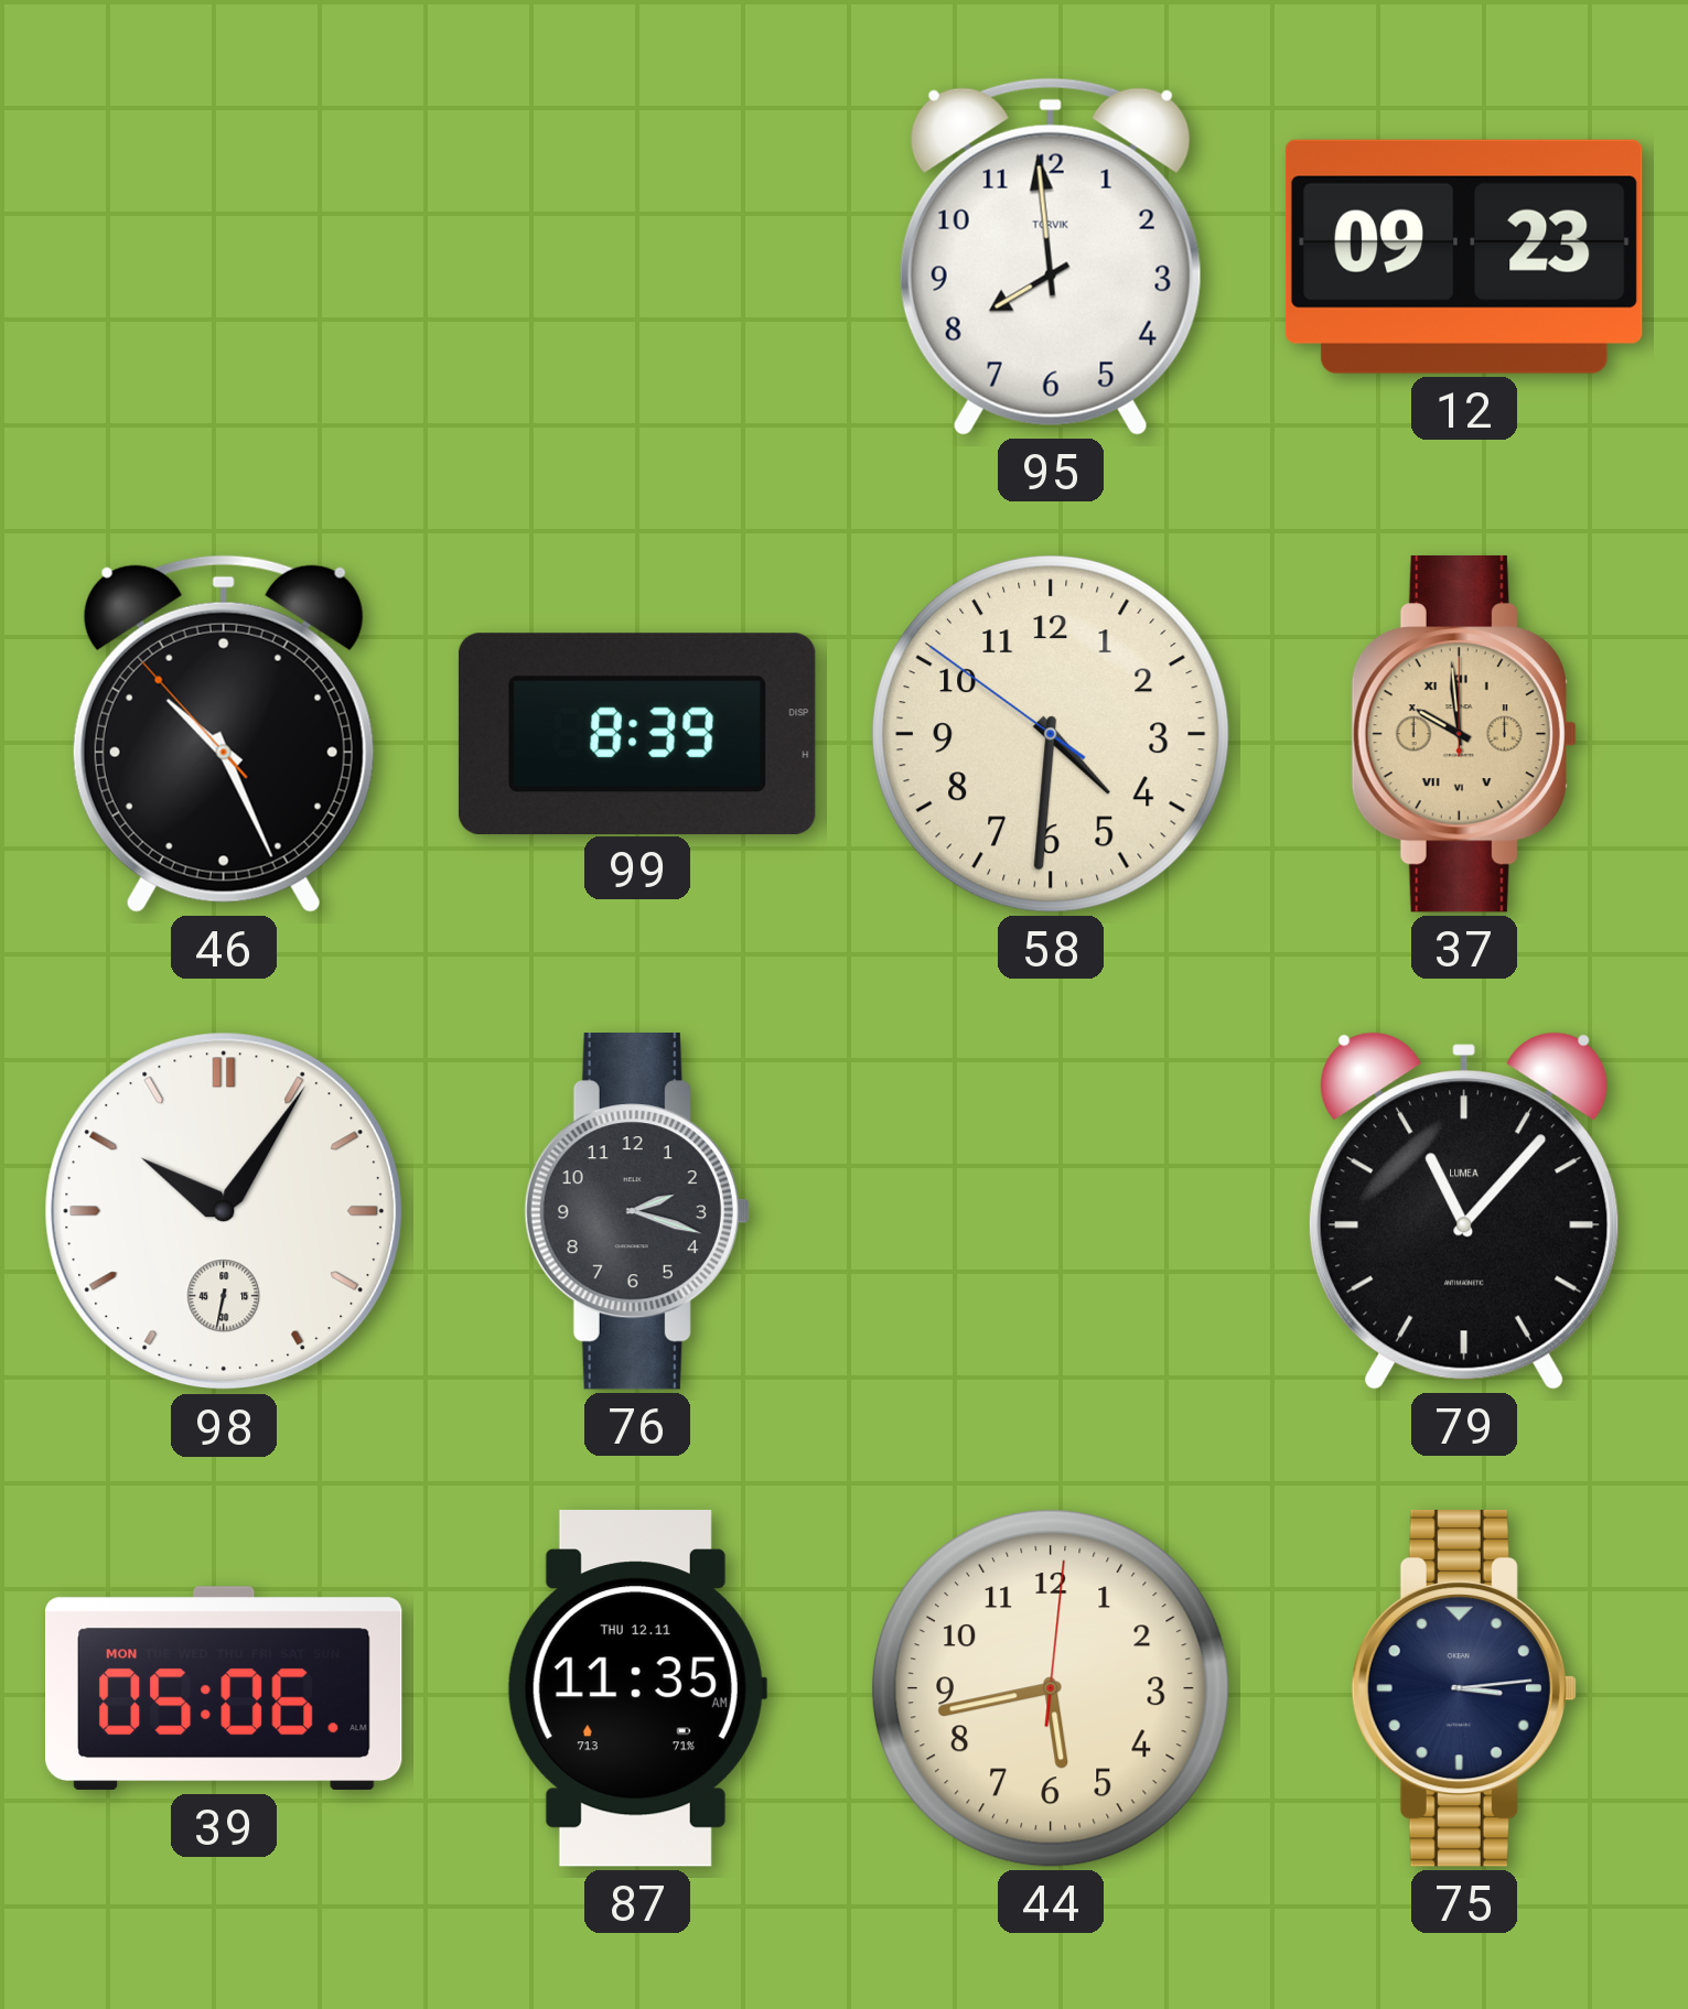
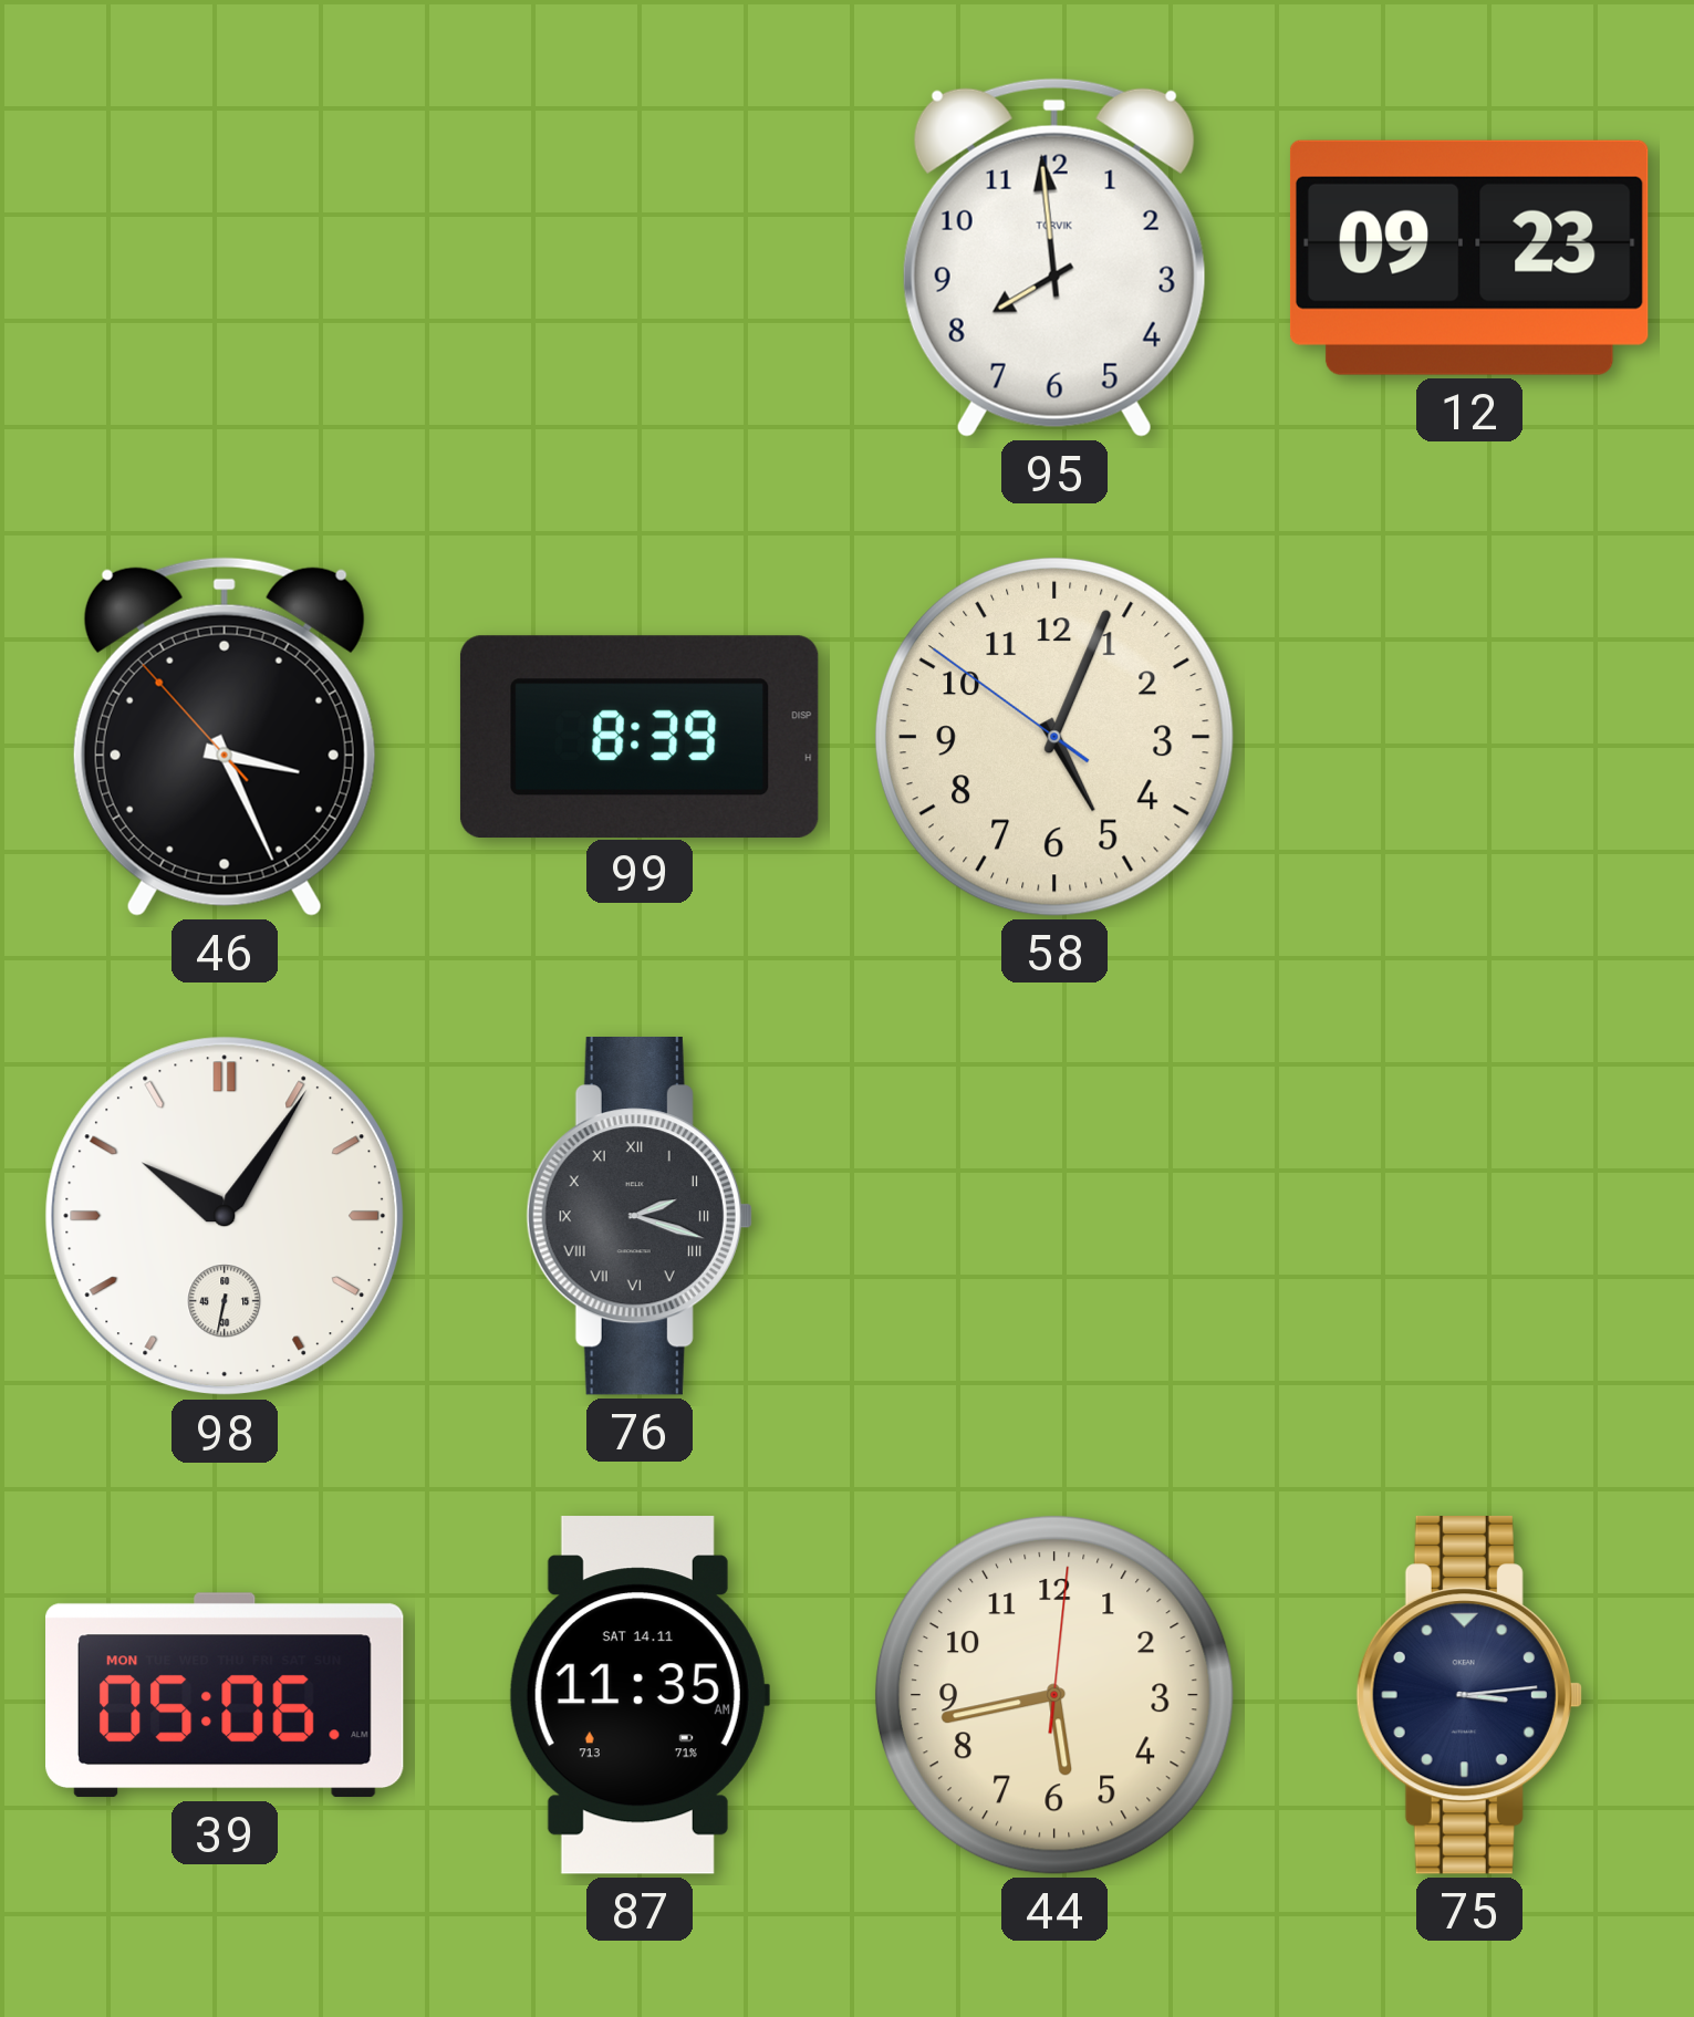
46: 10:25 -> 3:25
58: 4:30 -> 5:03
37: 9:59 -> none
76 numerals: Arabic -> Roman
79: 11:07 -> none
87 date: THU 12.11 -> SAT 14.11
